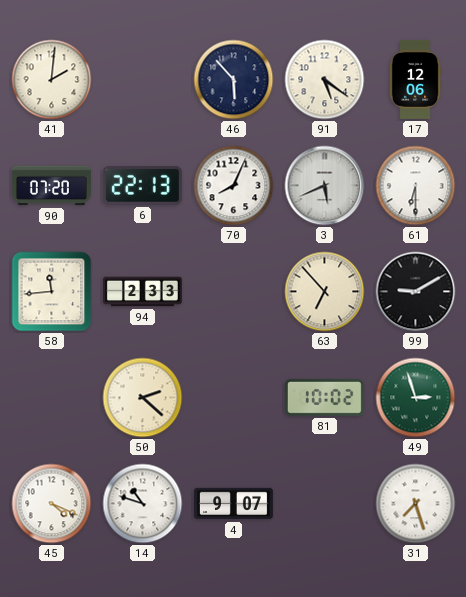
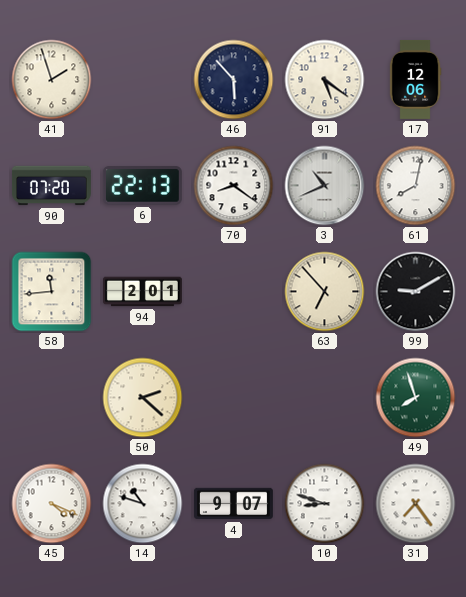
41: 2:01 -> 1:57
70: 8:04 -> 8:21
3: 5:41 -> 10:41
61: 6:30 -> 8:02
94: 2:33 -> 2:01
81: 10:02 -> none
49: 2:57 -> 7:57
10: none -> 8:48
31: 7:27 -> 7:24
